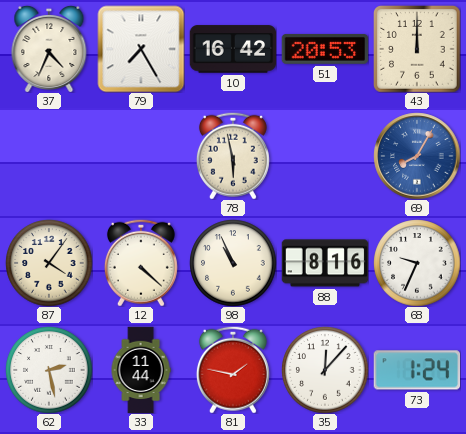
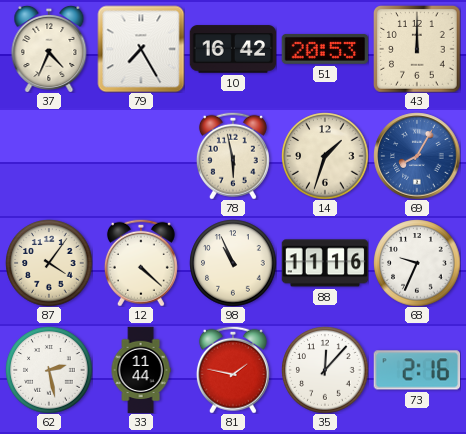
14: none -> 1:33
88: 8:16 -> 11:16
73: 1:24 -> 2:16
